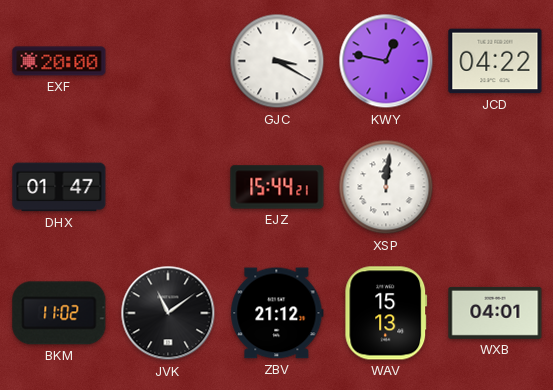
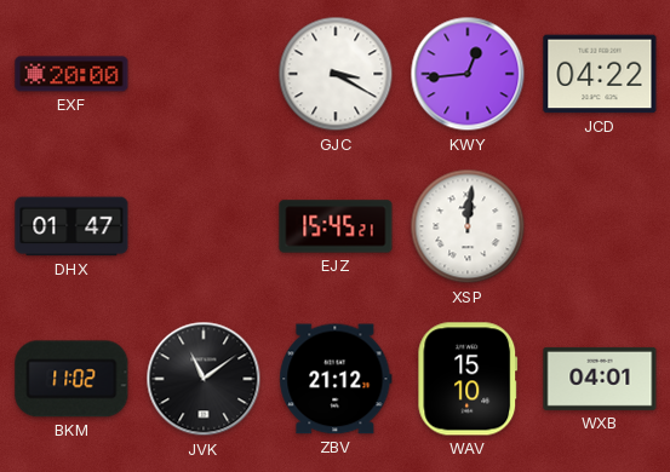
KWY: 12:47 -> 12:44
EJZ: 15:44 -> 15:45
WAV: 15:13 -> 15:10
